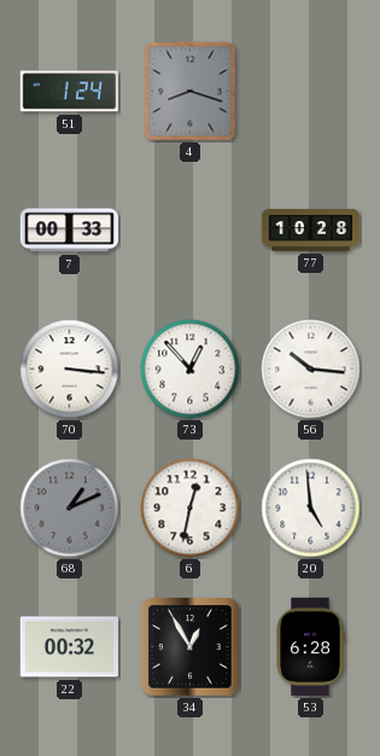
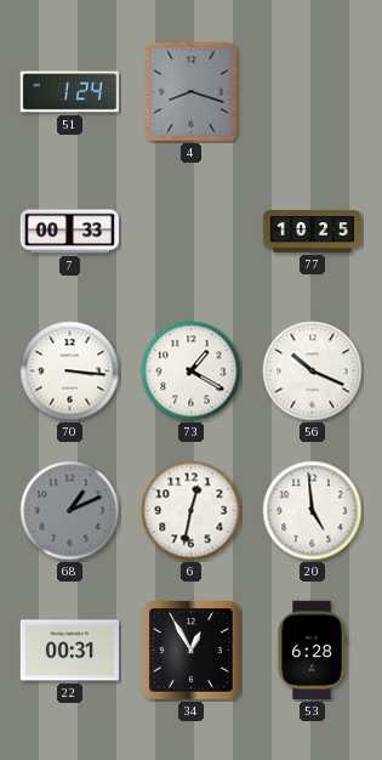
77: 10:28 -> 10:25
73: 12:53 -> 1:20
56: 10:16 -> 10:19
22: 00:32 -> 00:31
